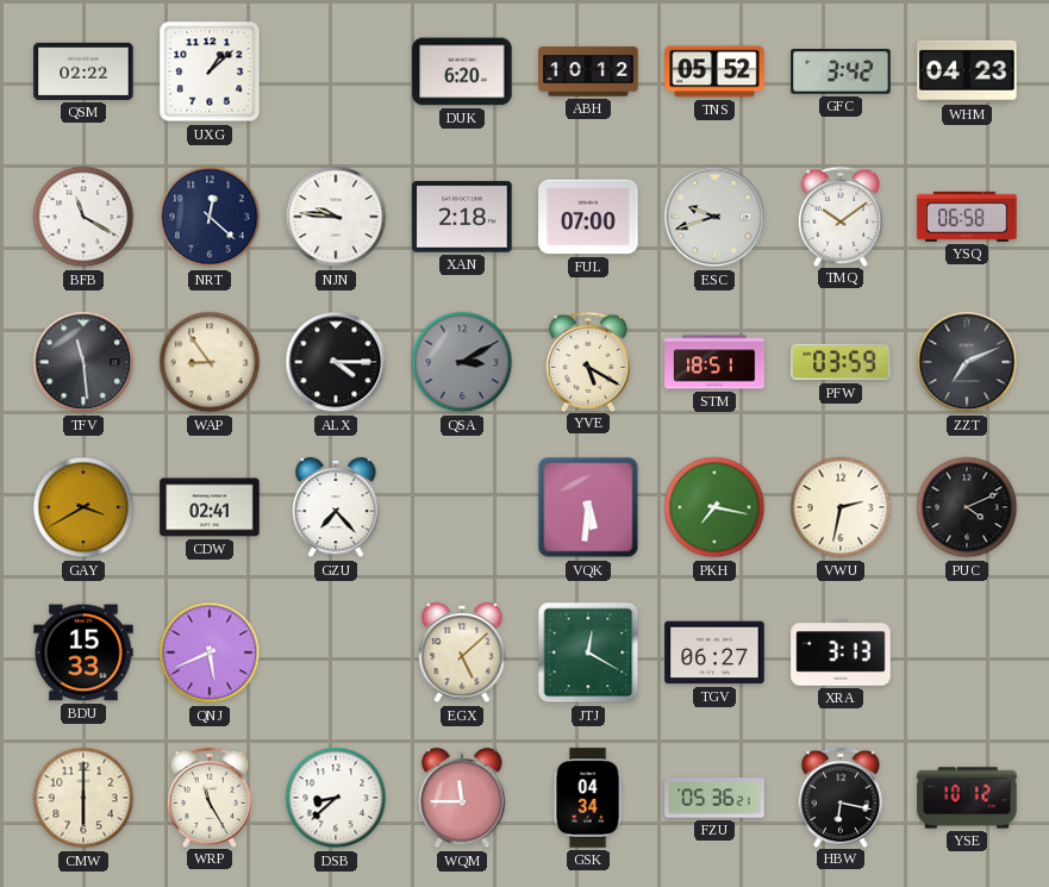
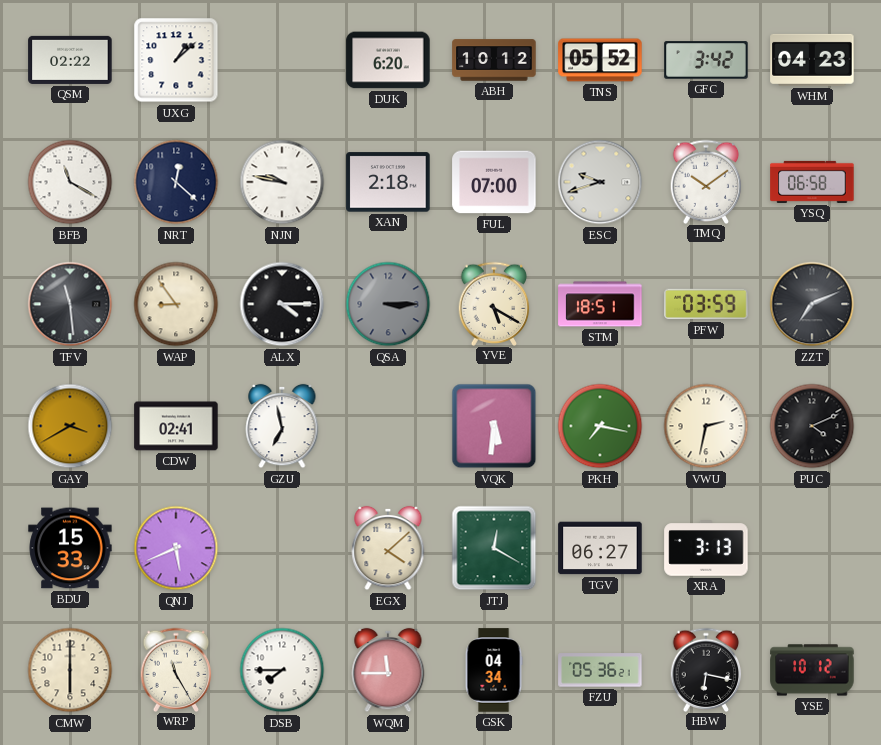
NJN: 9:46 -> 9:47
QSA: 3:10 -> 3:15
GZU: 7:23 -> 6:58
EGX: 5:08 -> 4:08
DSB: 8:38 -> 7:45
